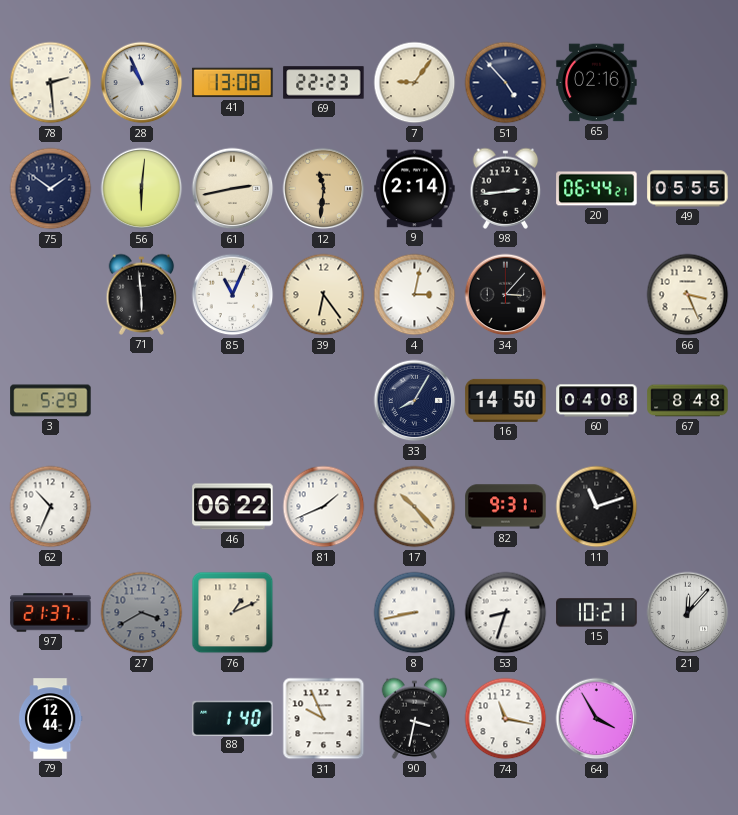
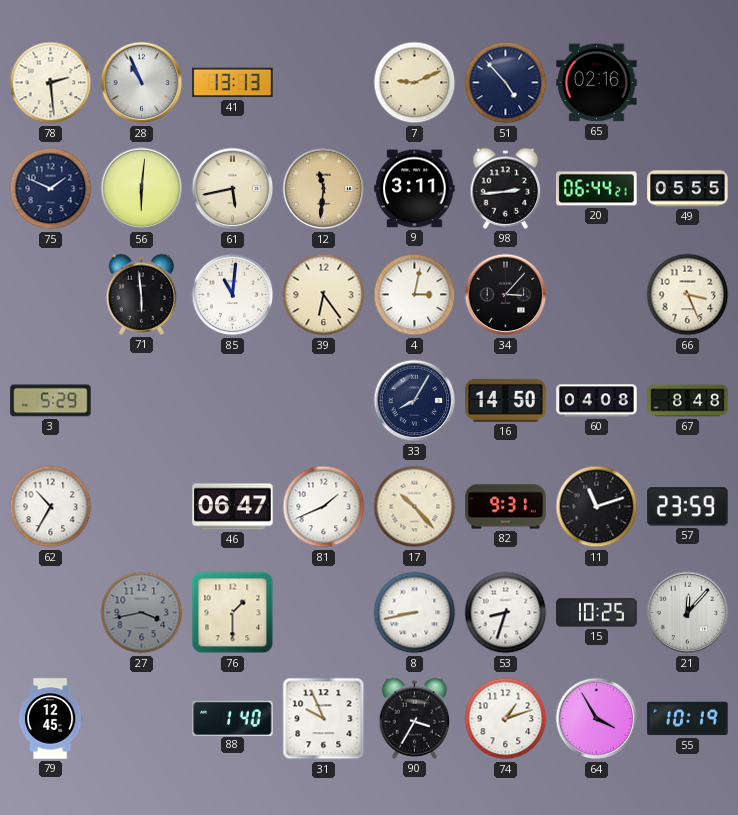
41: 13:08 -> 13:13
69: 22:23 -> none
7: 9:06 -> 9:11
75: 1:51 -> 1:49
61: 2:43 -> 5:43
9: 2:14 -> 3:11
85: 11:04 -> 11:01
62: 10:34 -> 10:35
46: 06:22 -> 06:47
57: none -> 23:59
97: 21:37 -> none
27: 3:40 -> 3:43
76: 1:11 -> 1:30
15: 10:21 -> 10:25
79: 12:44 -> 12:45
90: 3:32 -> 3:35
74: 11:17 -> 1:12
55: none -> 10:19
